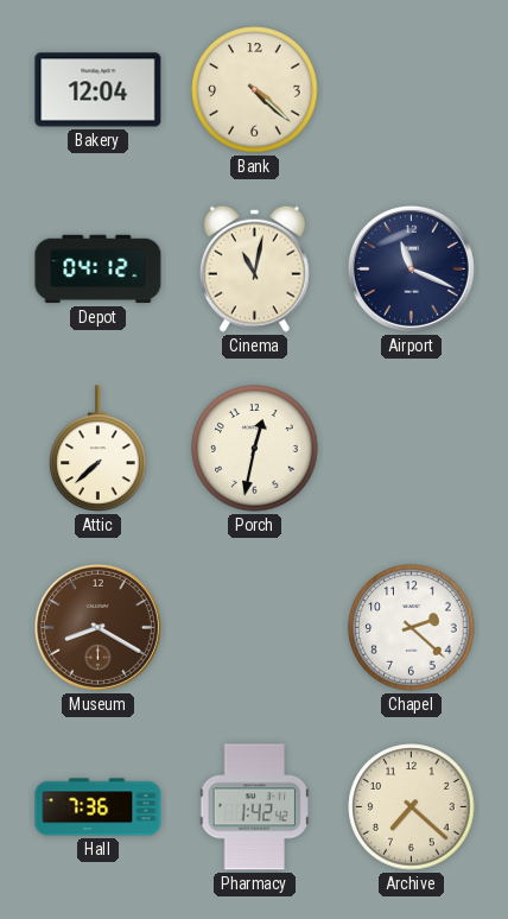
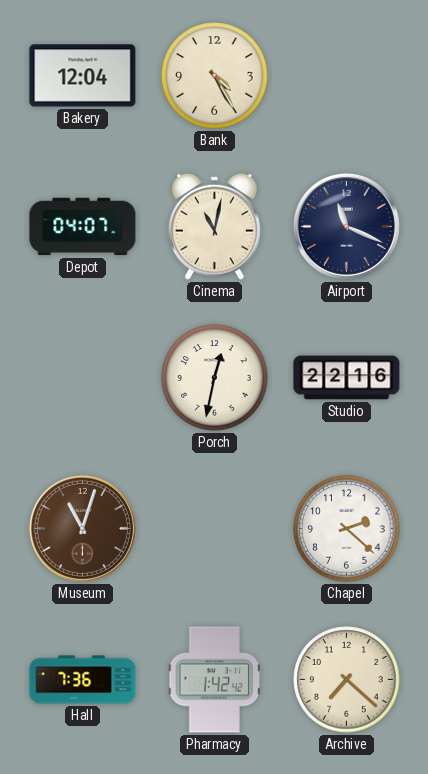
Bank: 4:22 -> 4:25
Depot: 04:12 -> 04:07
Attic: 7:38 -> none
Studio: none -> 22:16
Museum: 8:20 -> 11:03
